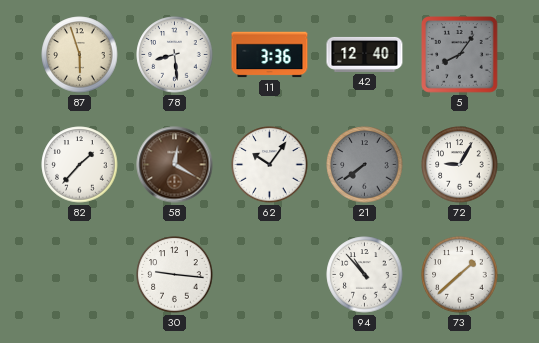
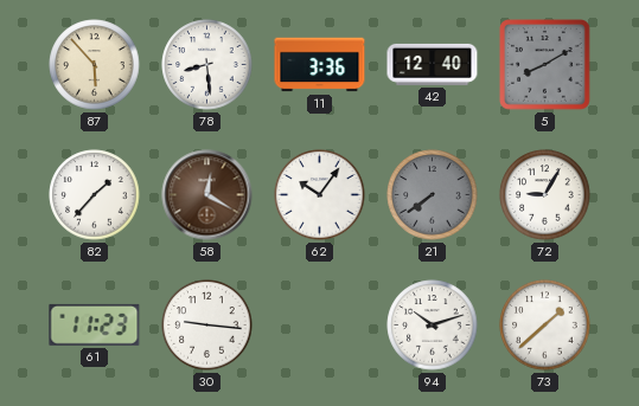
87: 5:57 -> 5:53
5: 8:06 -> 8:10
61: none -> 11:23
94: 10:53 -> 10:12
